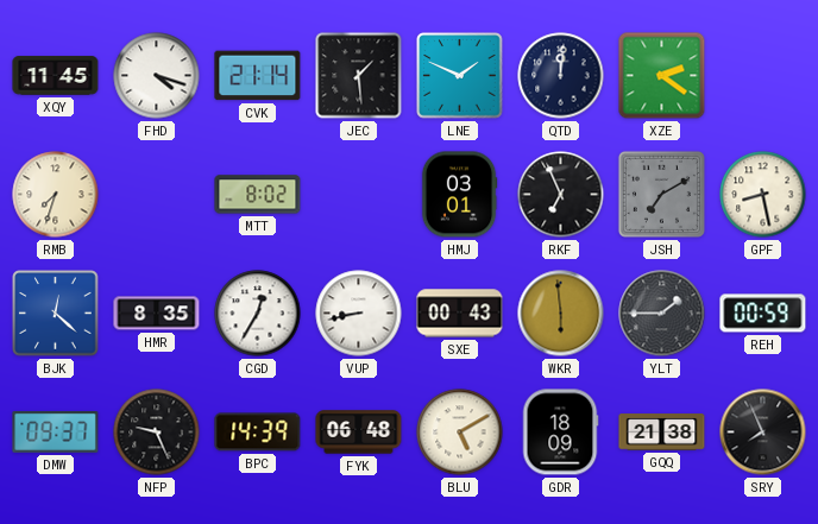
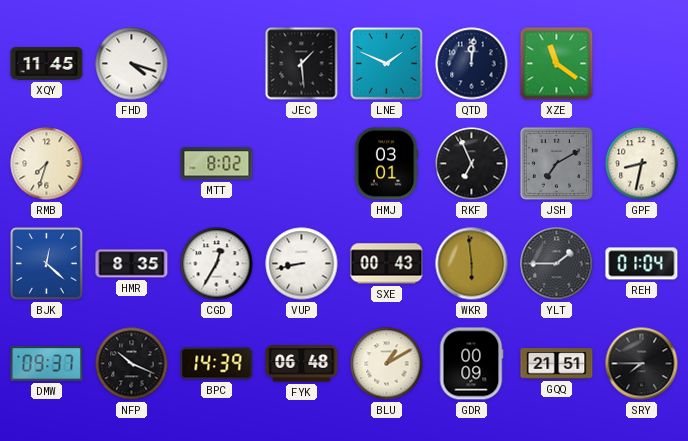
CVK: 21:14 -> none
XZE: 2:21 -> 11:21
GPF: 8:28 -> 8:32
REH: 00:59 -> 01:04
NFP: 9:26 -> 10:19
BLU: 5:10 -> 1:10
GDR: 18:09 -> 00:09
GQQ: 21:38 -> 21:51
SRY: 7:56 -> 7:45
